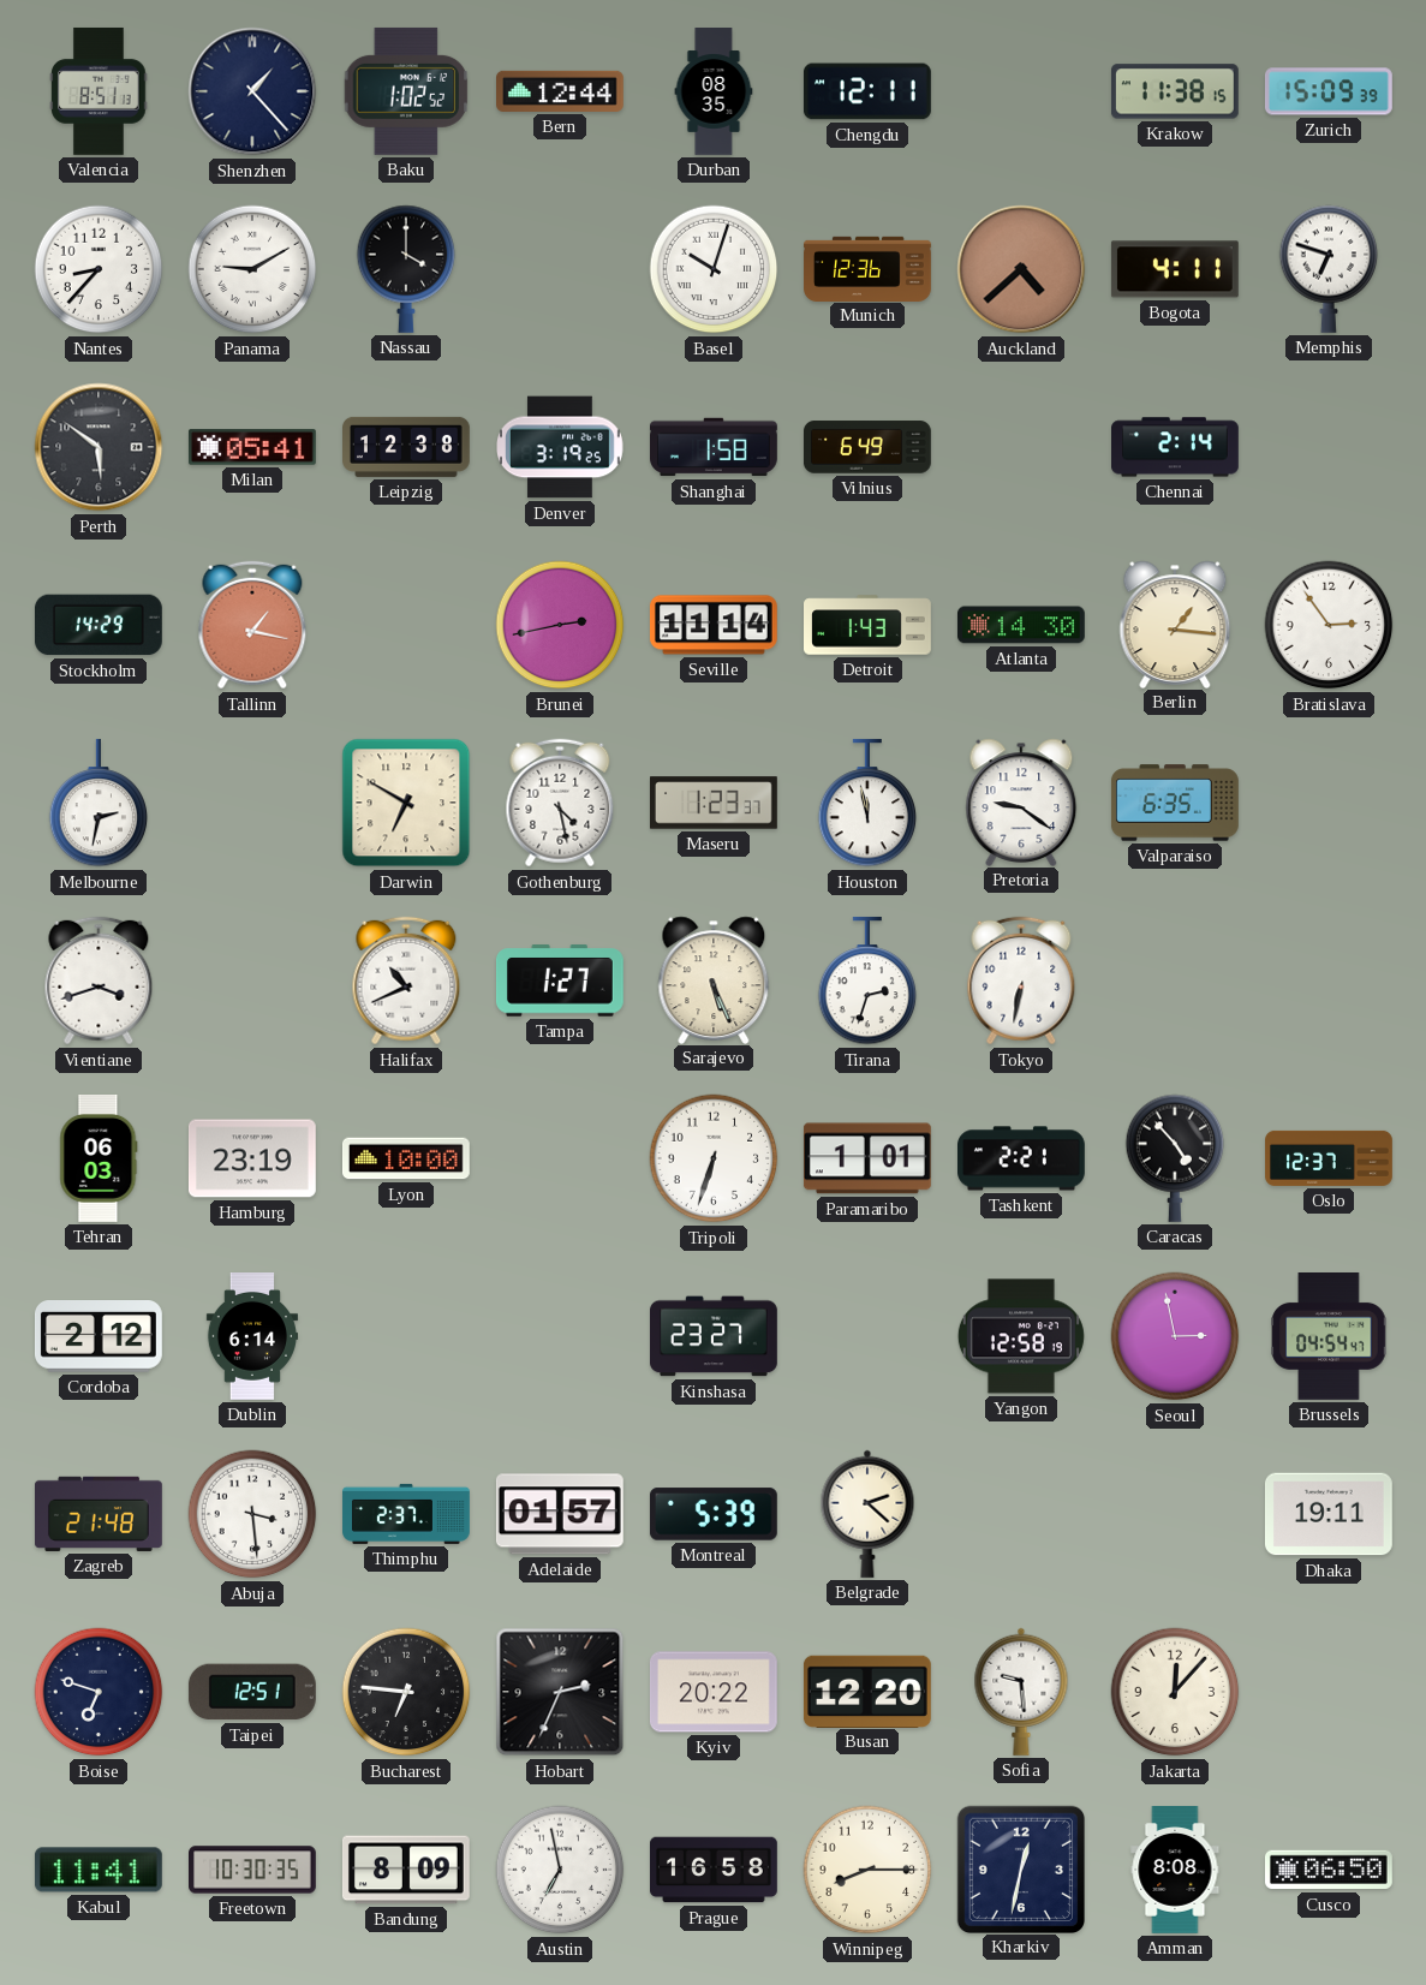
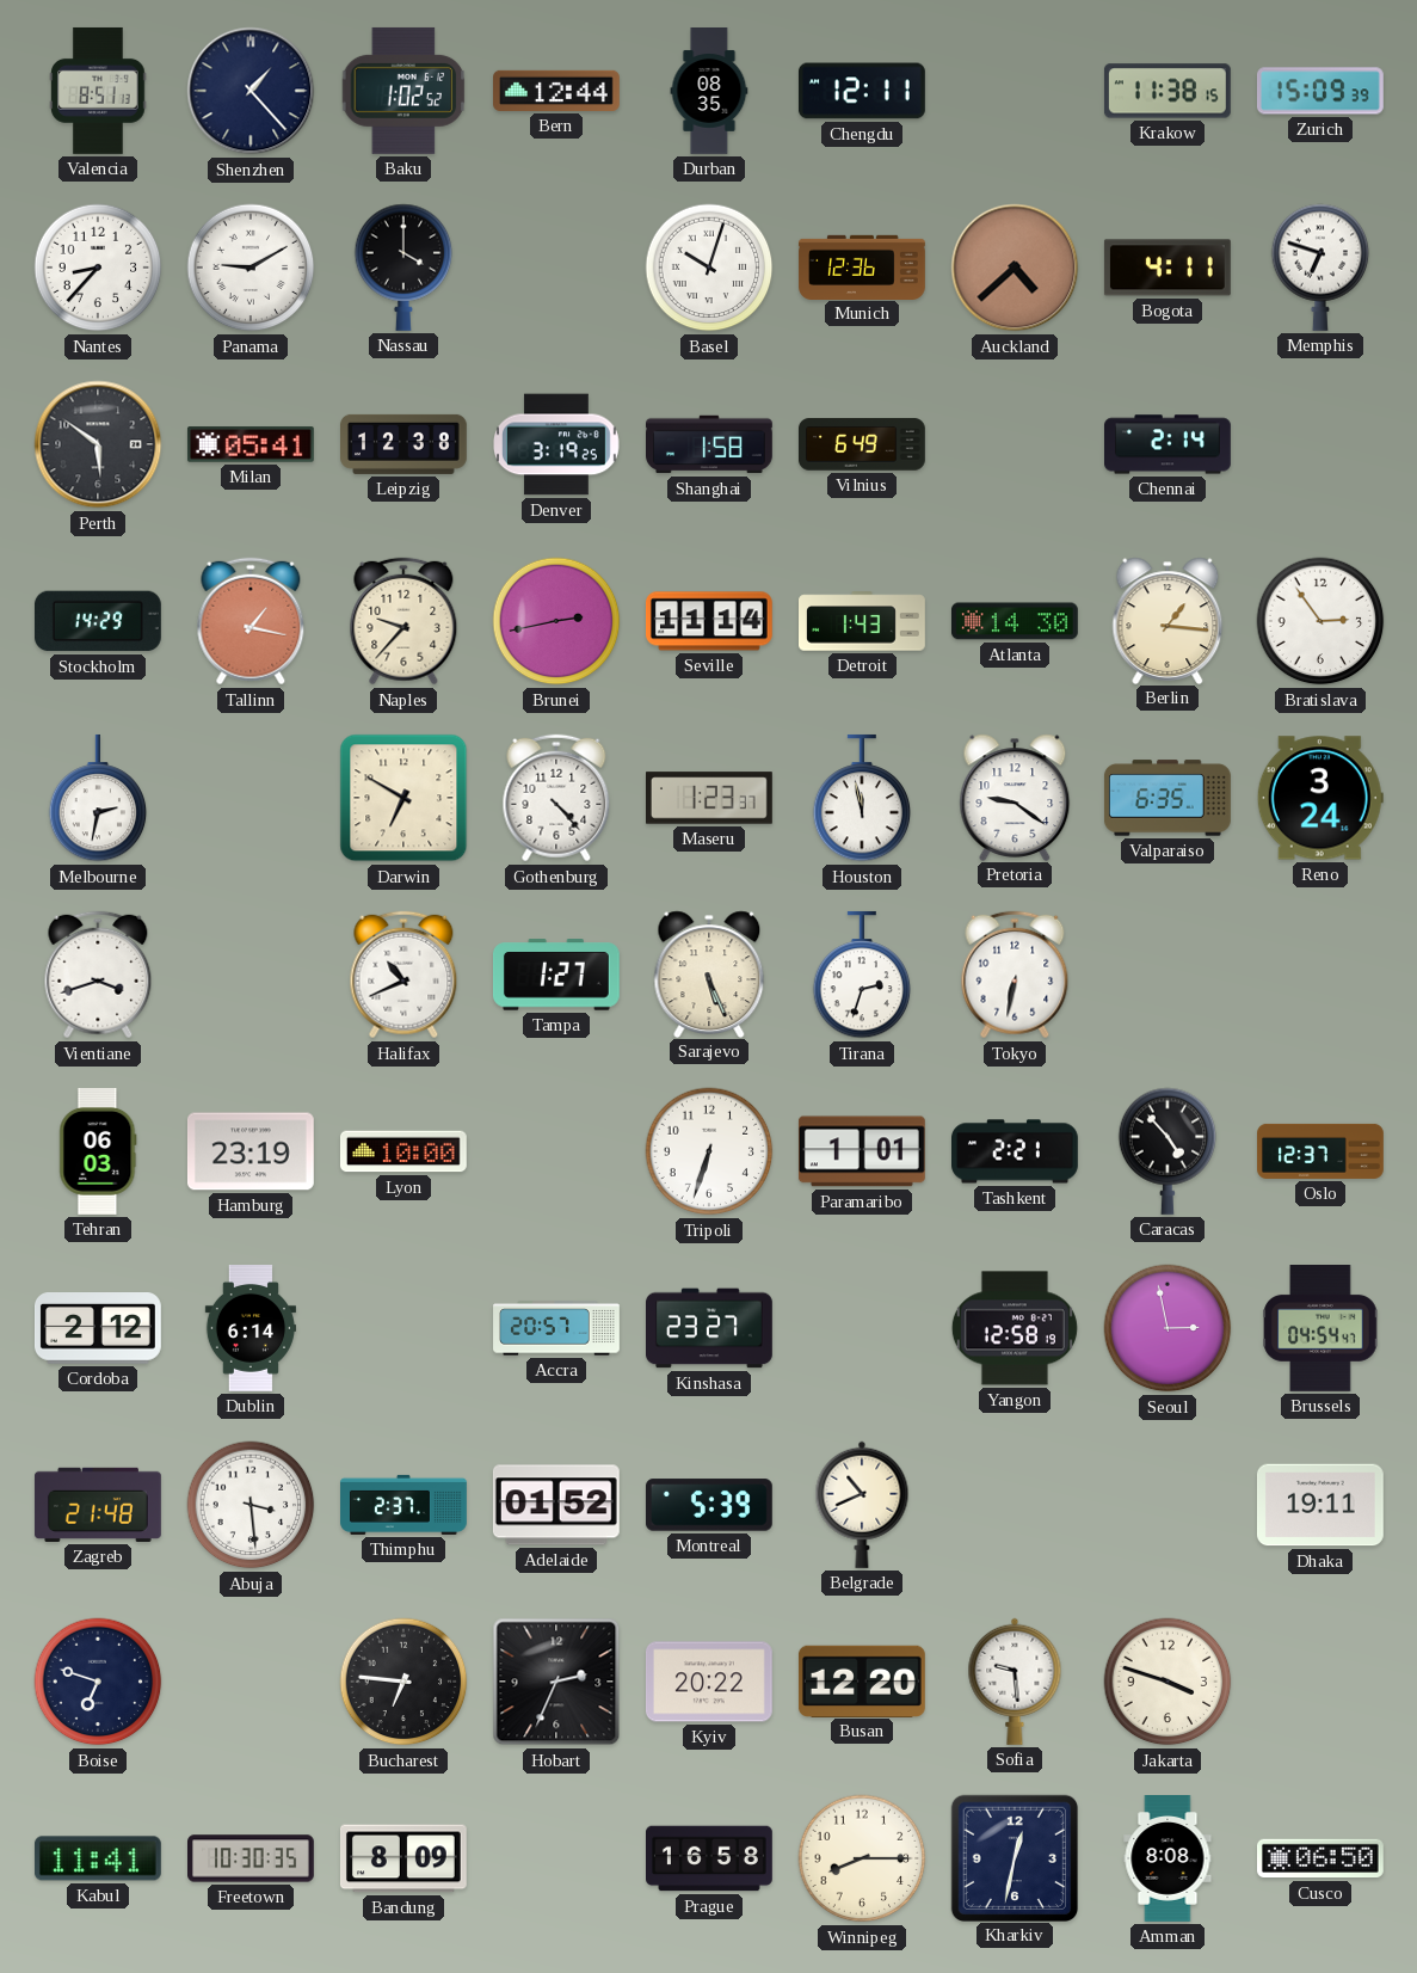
Naples: none -> 9:37
Gothenburg: 4:28 -> 4:23
Reno: none -> 3:24
Accra: none -> 20:57
Adelaide: 01:57 -> 01:52
Belgrade: 2:22 -> 10:41
Taipei: 12:51 -> none
Jakarta: 12:07 -> 3:48
Austin: 6:58 -> none
